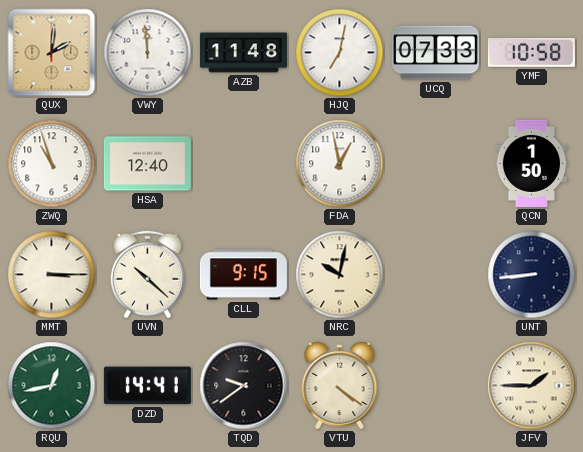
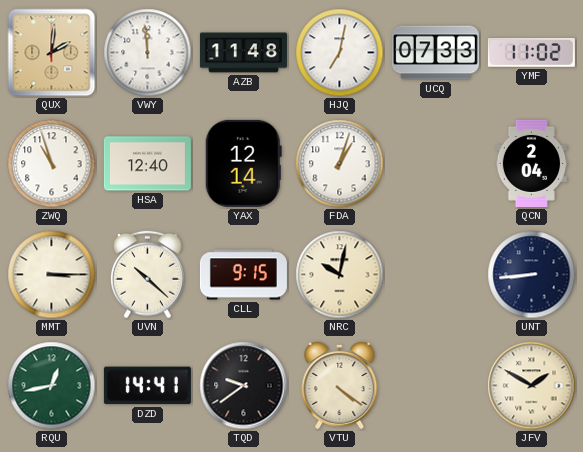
YMF: 10:58 -> 11:02
YAX: none -> 12:14
FDA: 12:58 -> 1:03
QCN: 1:50 -> 2:04
JFV: 1:45 -> 1:50
